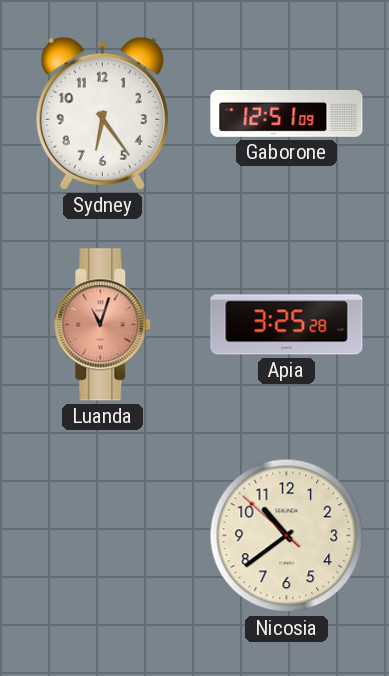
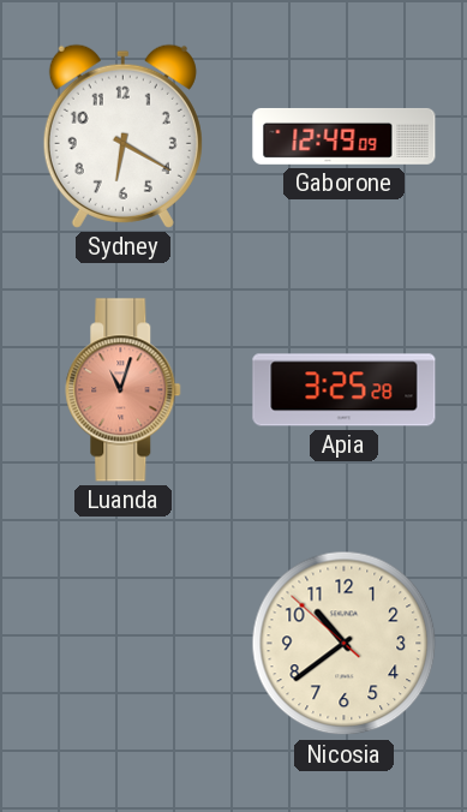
Sydney: 6:24 -> 6:20
Gaborone: 12:51 -> 12:49
